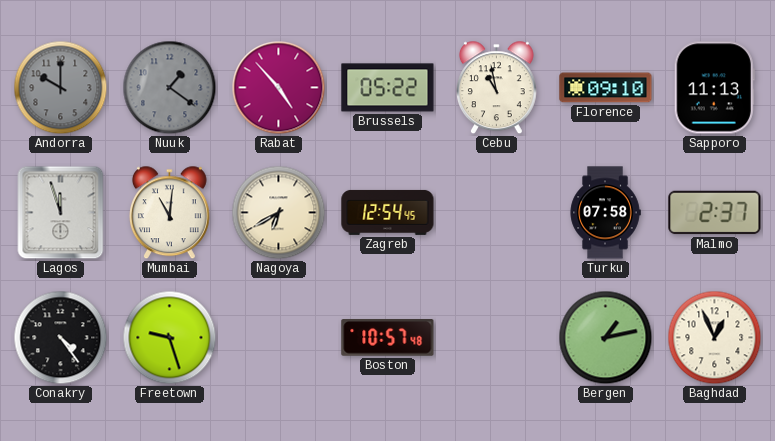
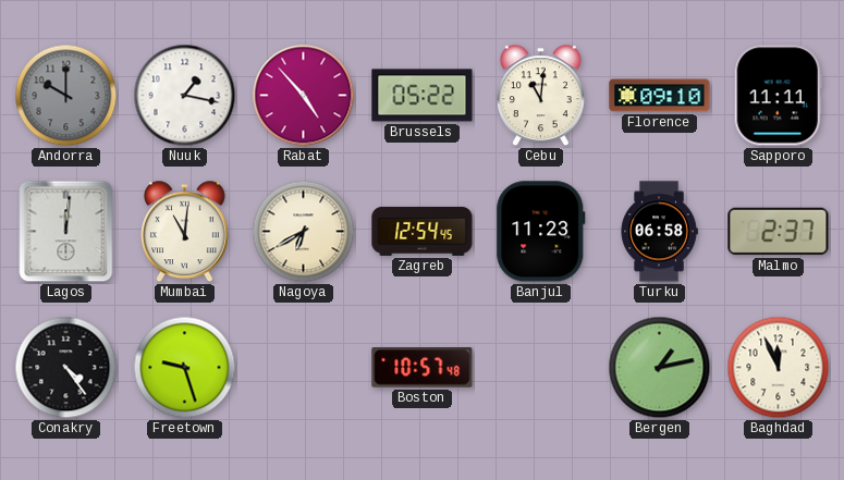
Nuuk: 1:21 -> 1:17
Nuuk dial: grey -> white
Cebu: 10:58 -> 11:01
Sapporo: 11:13 -> 11:11
Lagos: 11:57 -> 12:01
Banjul: none -> 11:23
Turku: 07:58 -> 06:58
Baghdad: 12:56 -> 11:56
